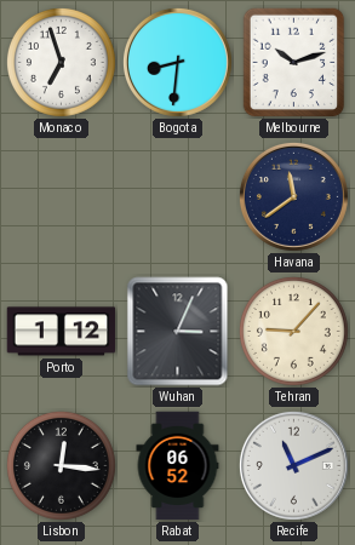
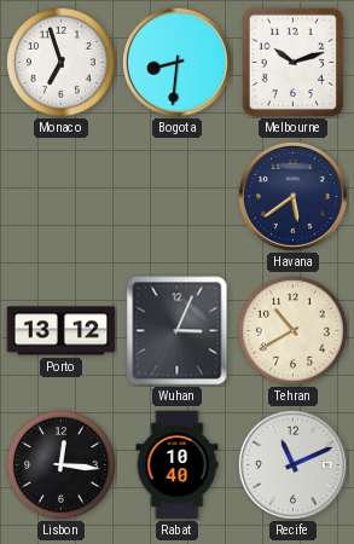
Havana: 11:39 -> 5:39
Porto: 1:12 -> 13:12
Tehran: 9:07 -> 10:40
Rabat: 06:52 -> 10:40
